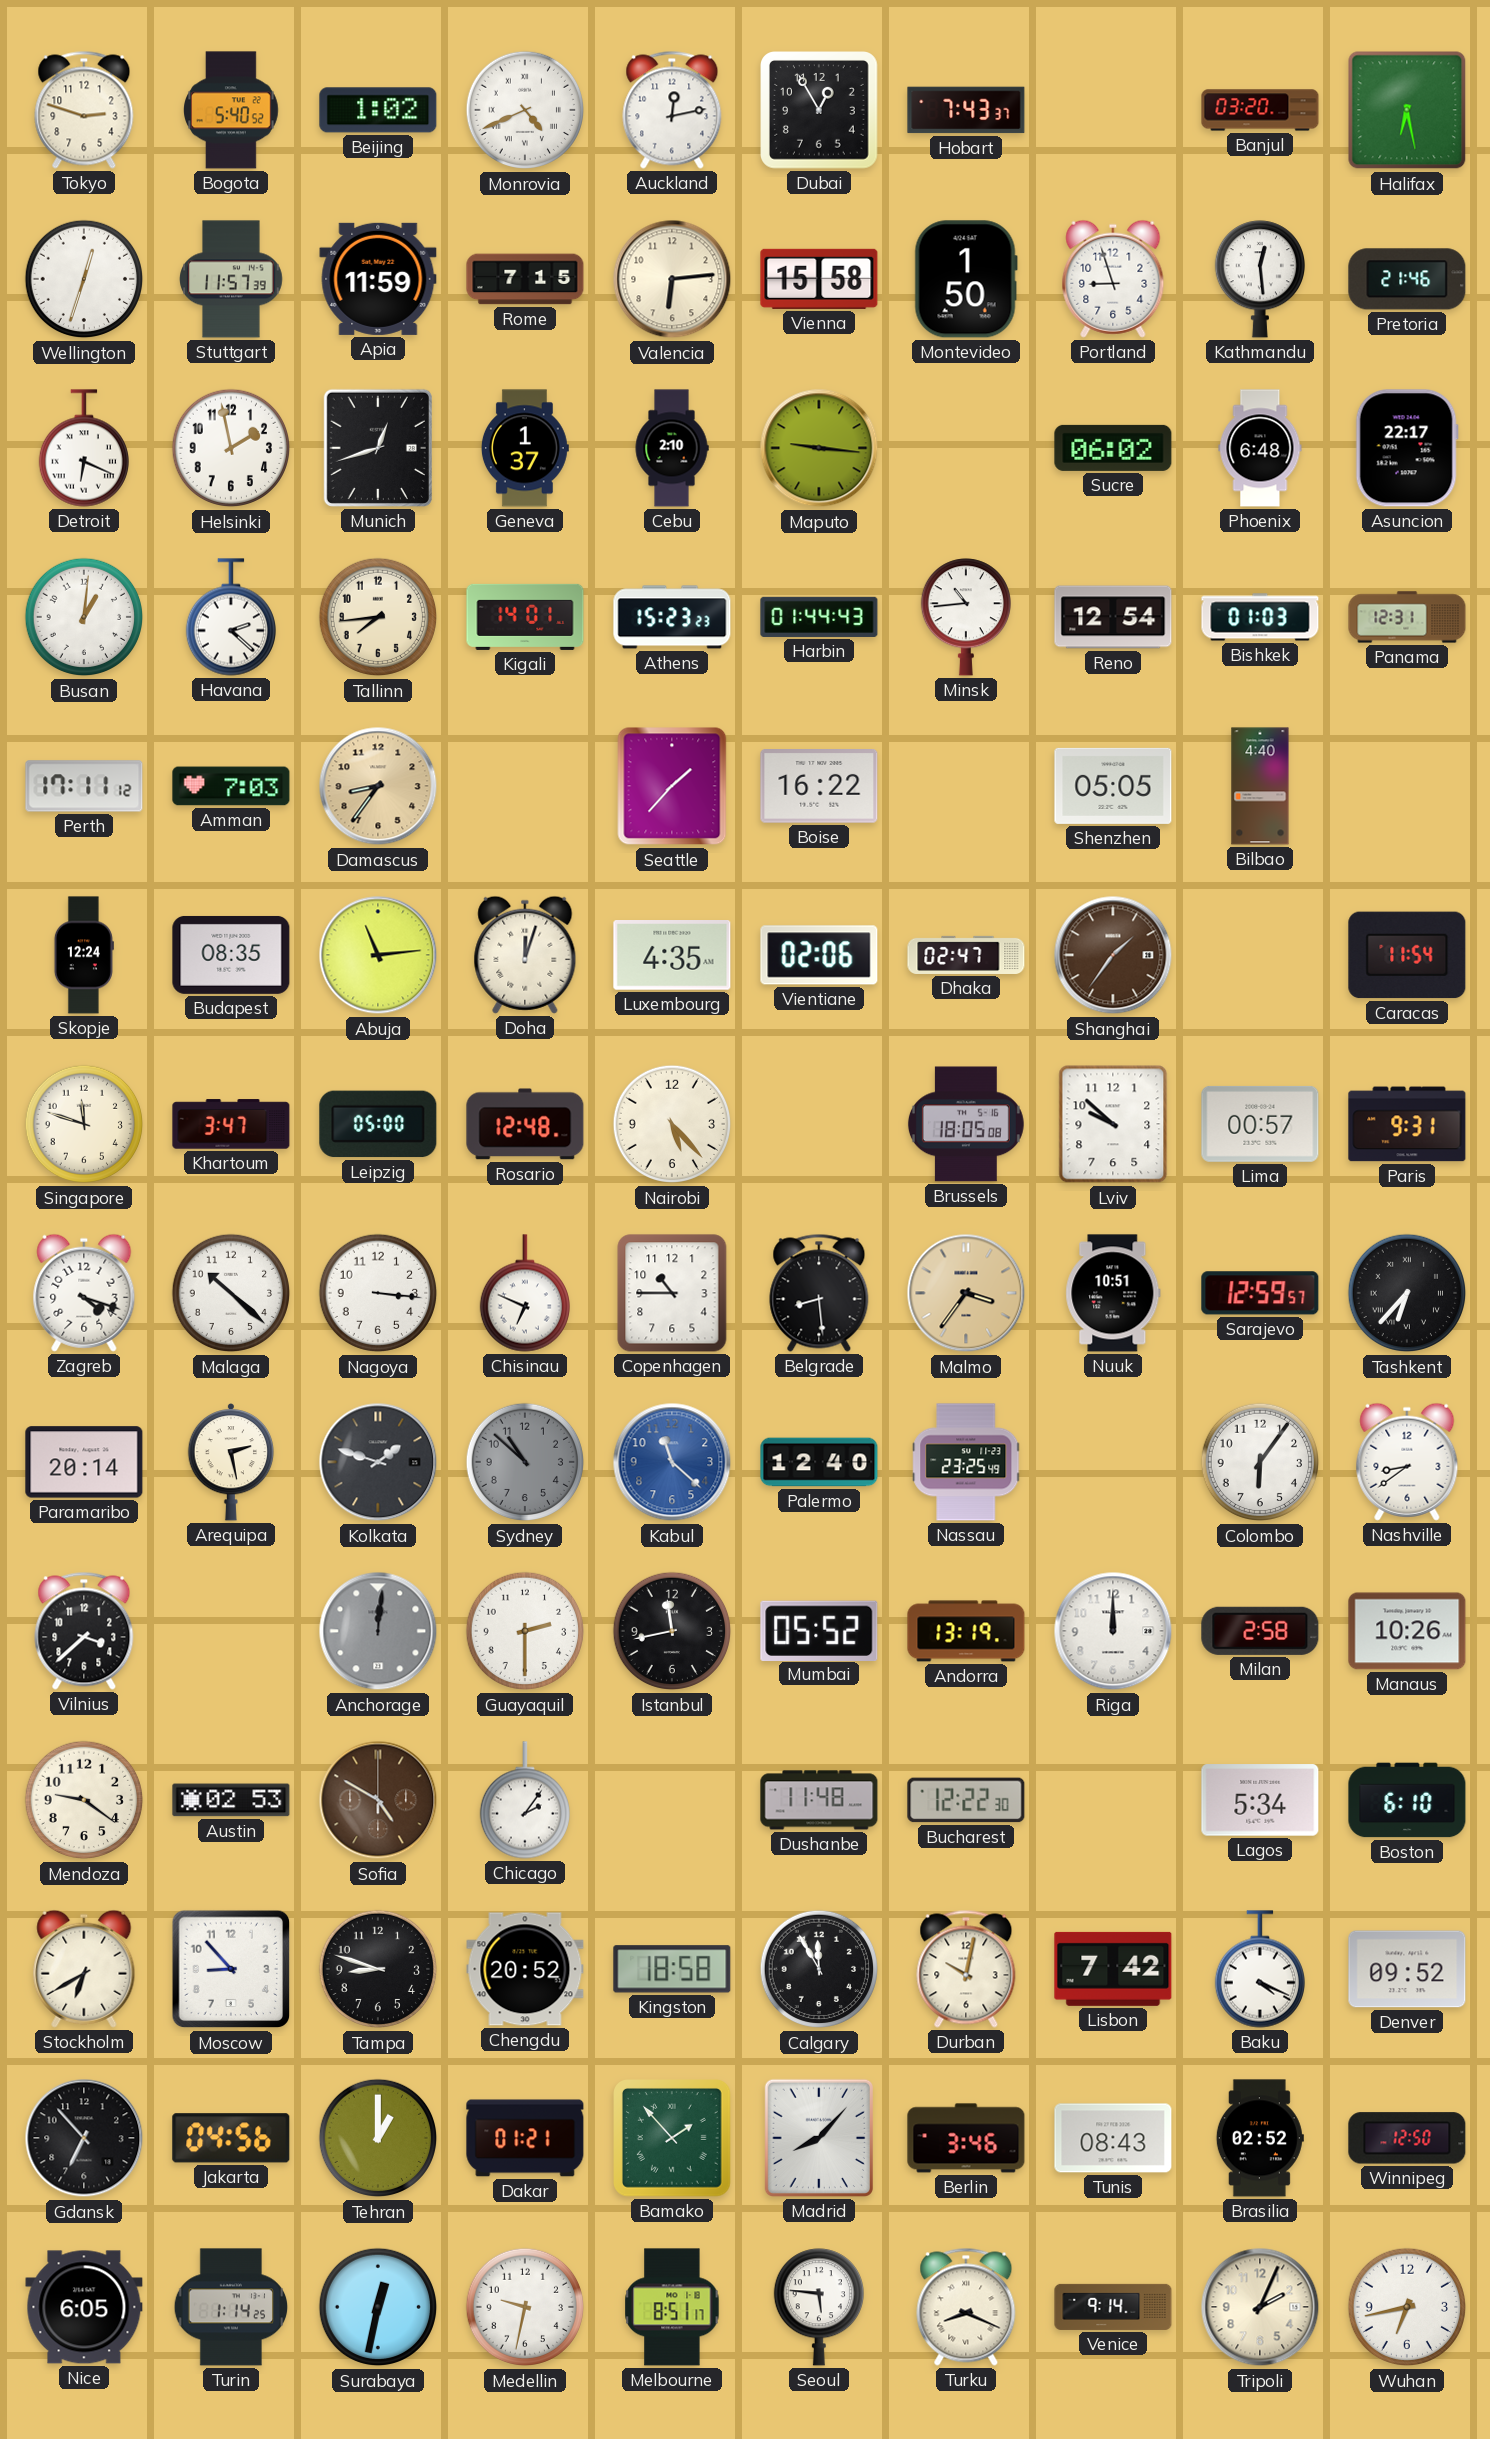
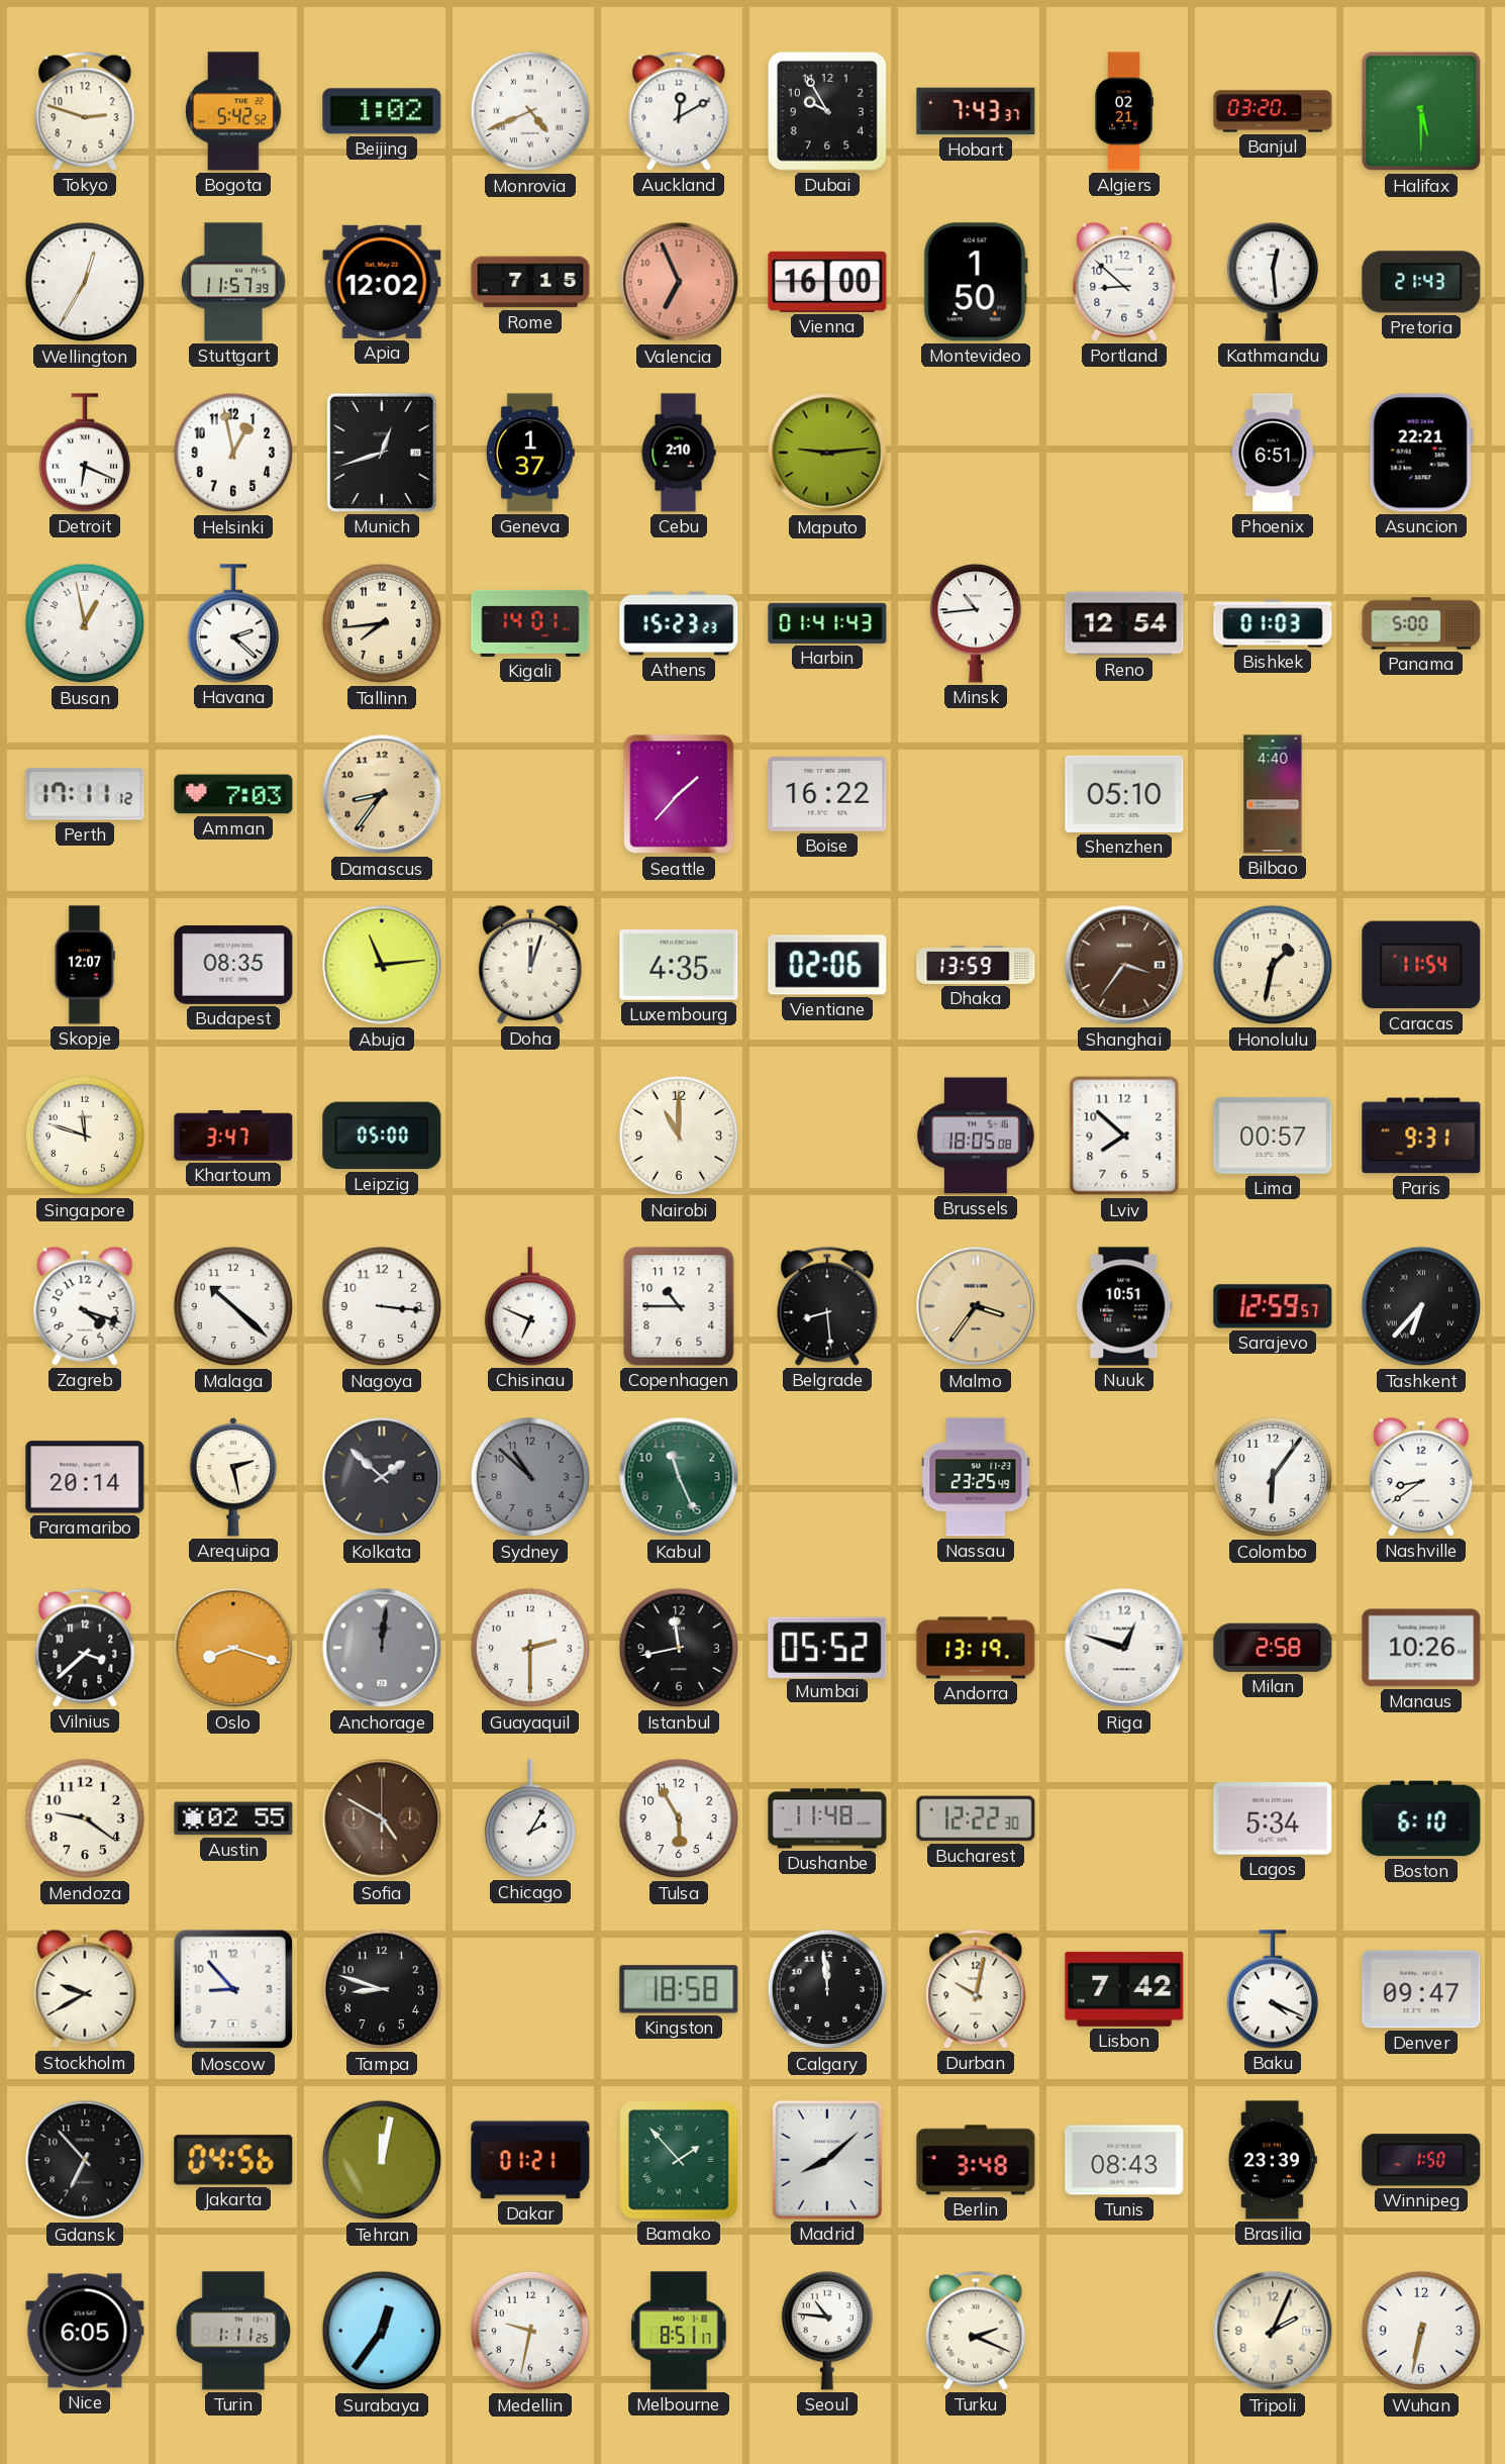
Bogota: 5:40 -> 5:42
Auckland: 12:13 -> 12:10
Dubai: 12:55 -> 9:55
Algiers: none -> 02:21
Halifax: 6:28 -> 5:30
Wellington: 12:33 -> 12:35
Apia: 11:59 -> 12:02
Valencia: 6:14 -> 6:56
Valencia dial: cream -> salmon
Vienna: 15:58 -> 16:00
Portland: 8:57 -> 8:52
Pretoria: 21:46 -> 21:43
Helsinki: 1:58 -> 12:58
Maputo: 9:16 -> 9:14
Sucre: 06:02 -> none
Phoenix: 6:48 -> 6:51
Asuncion: 22:17 -> 22:21
Busan: 1:01 -> 12:58
Harbin: 01:44 -> 01:41
Panama: 12:31 -> 5:00
Shenzhen: 05:05 -> 05:10
Skopje: 12:24 -> 12:07
Dhaka: 02:47 -> 13:59
Shanghai: 1:36 -> 3:36
Honolulu: none -> 1:32
Rosario: 12:48 -> none
Nairobi: 5:23 -> 11:00
Lviv: 9:52 -> 7:52
Kolkata: 1:48 -> 1:52
Kabul: 11:22 -> 11:26
Kabul dial: blue -> green
Palermo: 12:40 -> none
Oslo: none -> 8:18
Riga: 12:00 -> 12:48
Austin: 02:53 -> 02:55
Chicago: 2:06 -> 2:05
Tulsa: none -> 5:55
Stockholm: 6:40 -> 9:40
Chengdu: 20:52 -> none
Calgary: 11:55 -> 11:59
Denver: 09:52 -> 09:47
Tehran: 1:00 -> 12:02
Madrid: 8:07 -> 8:08
Berlin: 3:46 -> 3:48
Brasilia: 02:52 -> 23:39
Winnipeg: 12:50 -> 1:50
Turin: 1:14 -> 1:11
Surabaya: 12:32 -> 12:36
Seoul: 5:46 -> 10:46
Turku: 8:19 -> 2:19
Venice: 9:14 -> none
Wuhan: 6:43 -> 6:32
